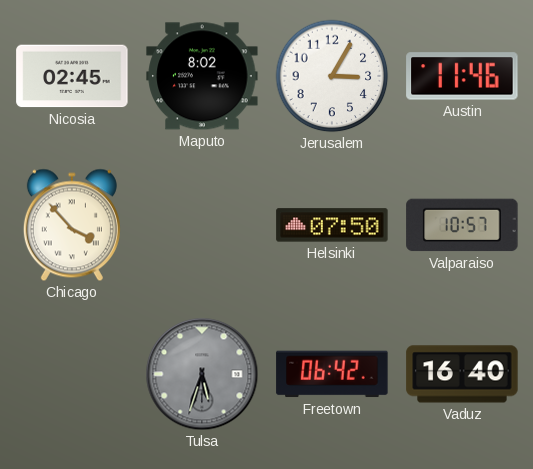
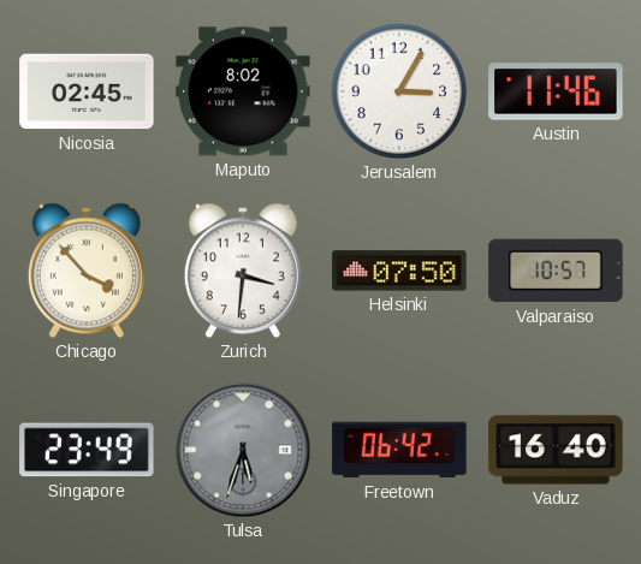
Zurich: none -> 3:31
Singapore: none -> 23:49
